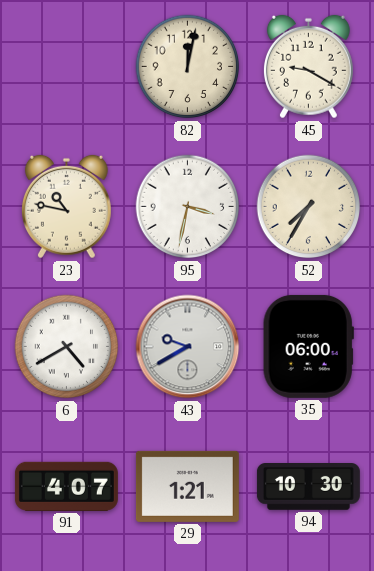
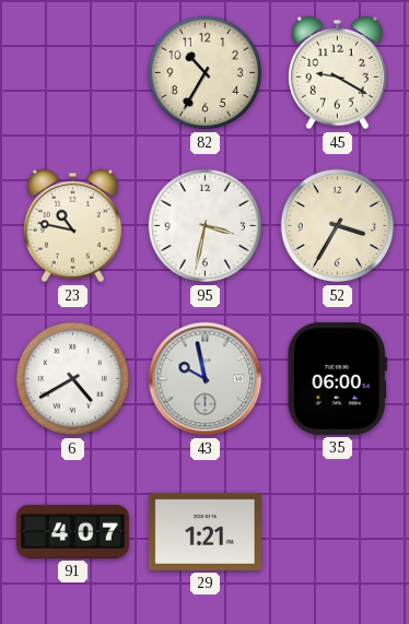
82: 12:02 -> 10:35
52: 7:35 -> 3:35
43: 9:40 -> 9:58
94: 10:30 -> none
